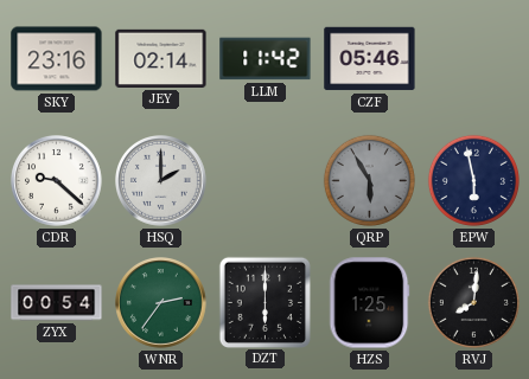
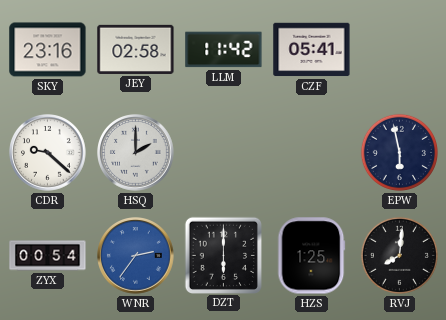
JEY: 02:14 -> 02:58
CZF: 05:46 -> 05:41
QRP: 5:55 -> none
WNR dial: green -> blue
